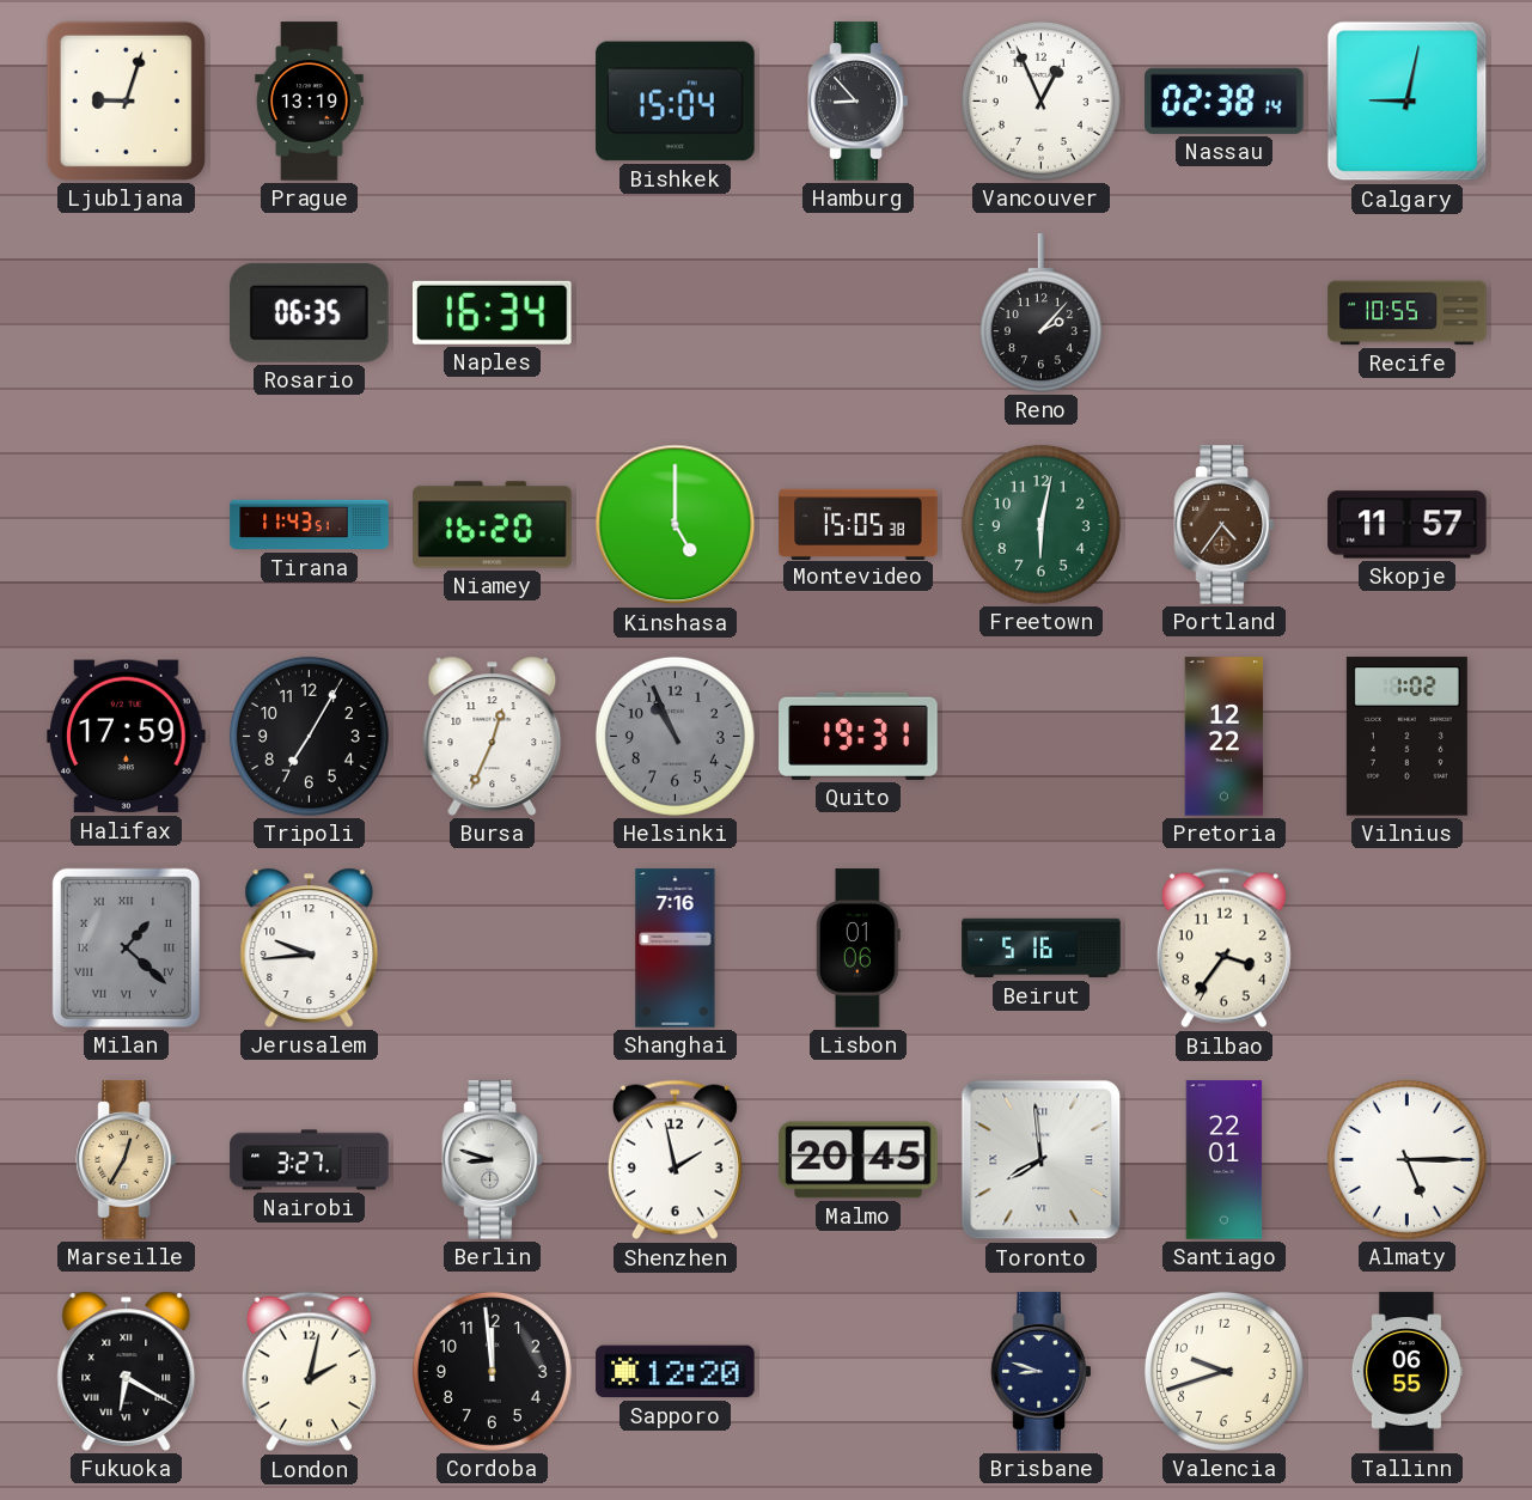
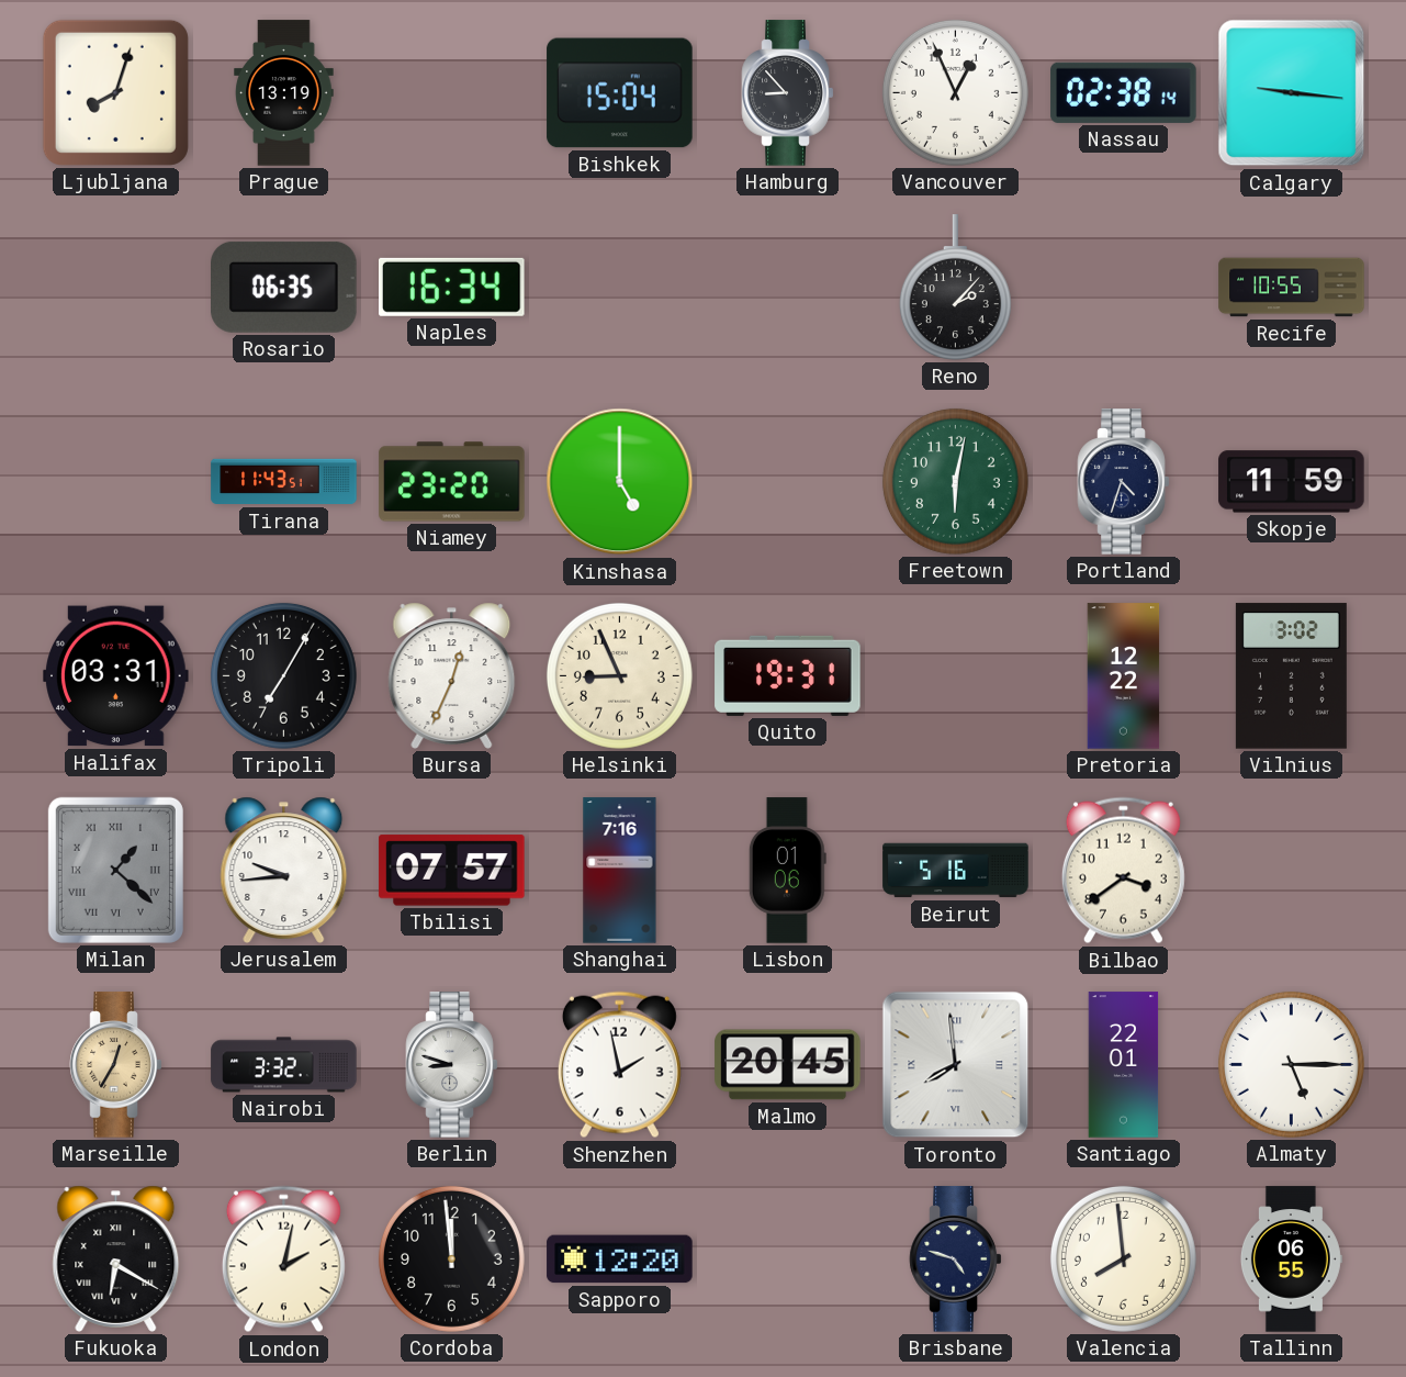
Ljubljana: 9:03 -> 8:03
Calgary: 9:02 -> 9:16
Niamey: 16:20 -> 23:20
Montevideo: 15:05 -> none
Portland: 4:36 -> 4:33
Portland dial: brown -> navy
Skopje: 11:57 -> 11:59
Halifax: 17:59 -> 03:31
Helsinki: 10:56 -> 8:56
Helsinki dial: grey -> cream
Vilnius: 1:02 -> 3:02
Tbilisi: none -> 07:57
Bilbao: 3:36 -> 3:39
Nairobi: 3:27 -> 3:32
Brisbane: 8:48 -> 4:48
Valencia: 9:42 -> 7:59
